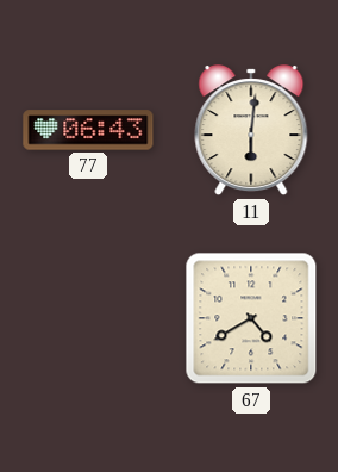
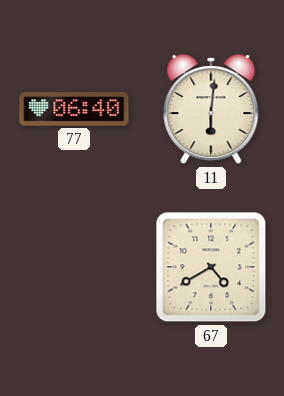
77: 06:43 -> 06:40
